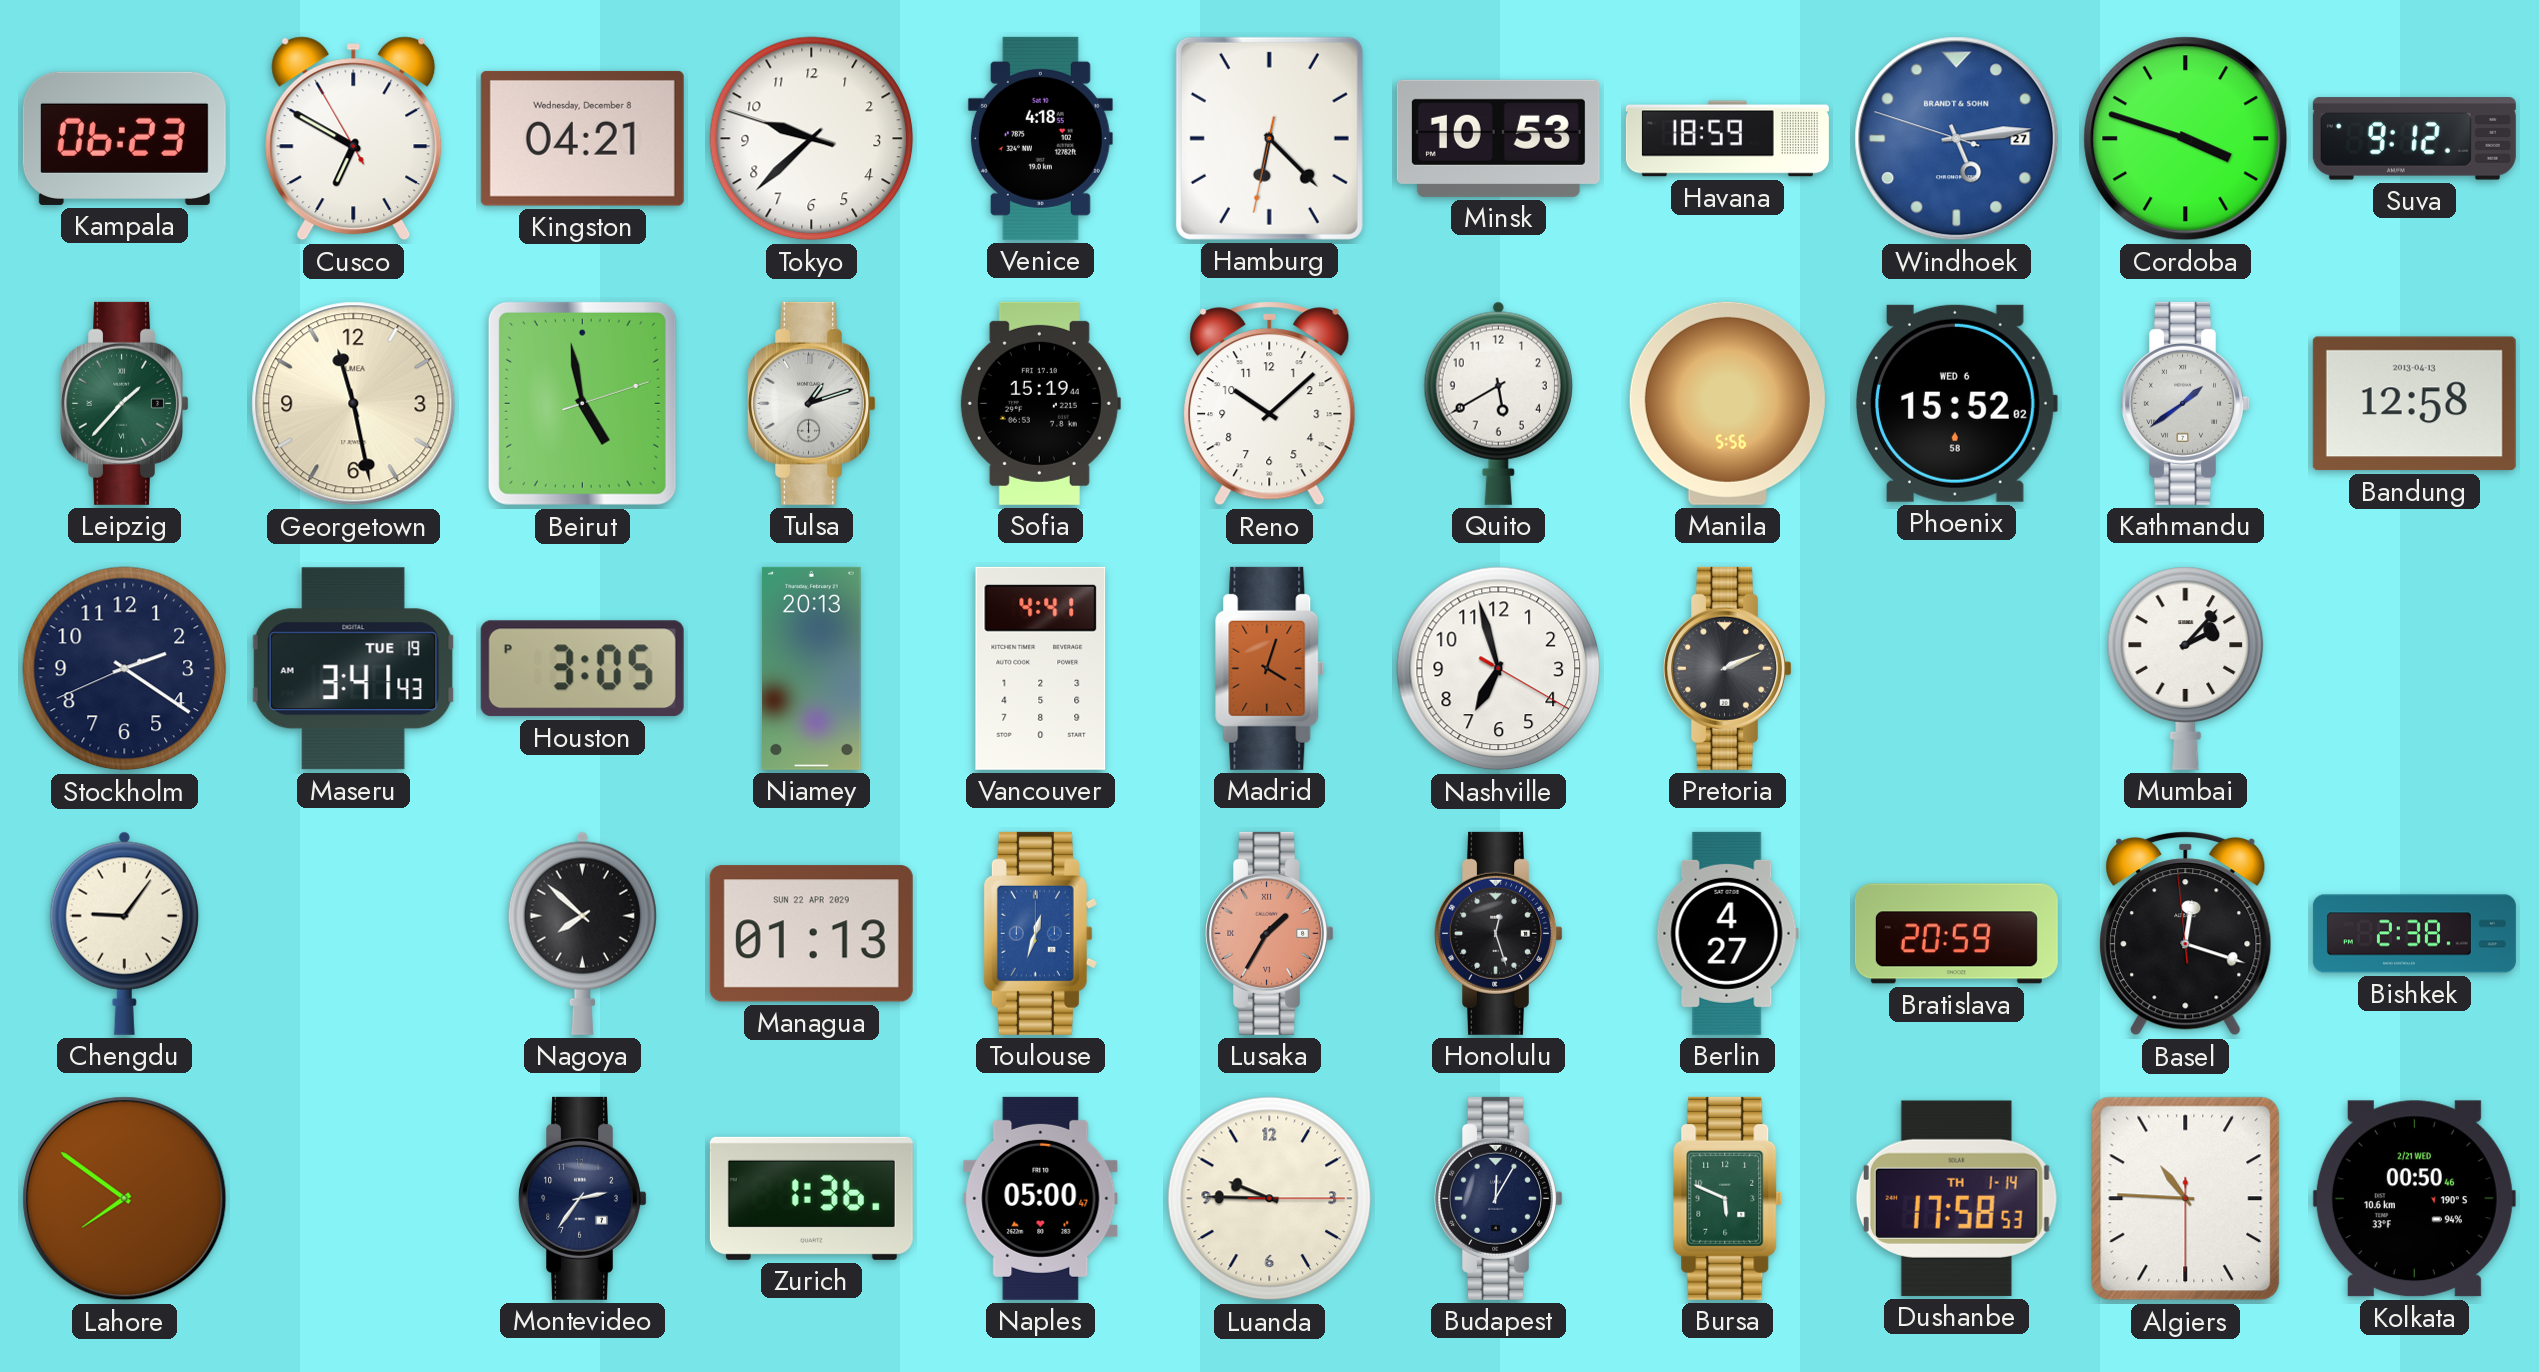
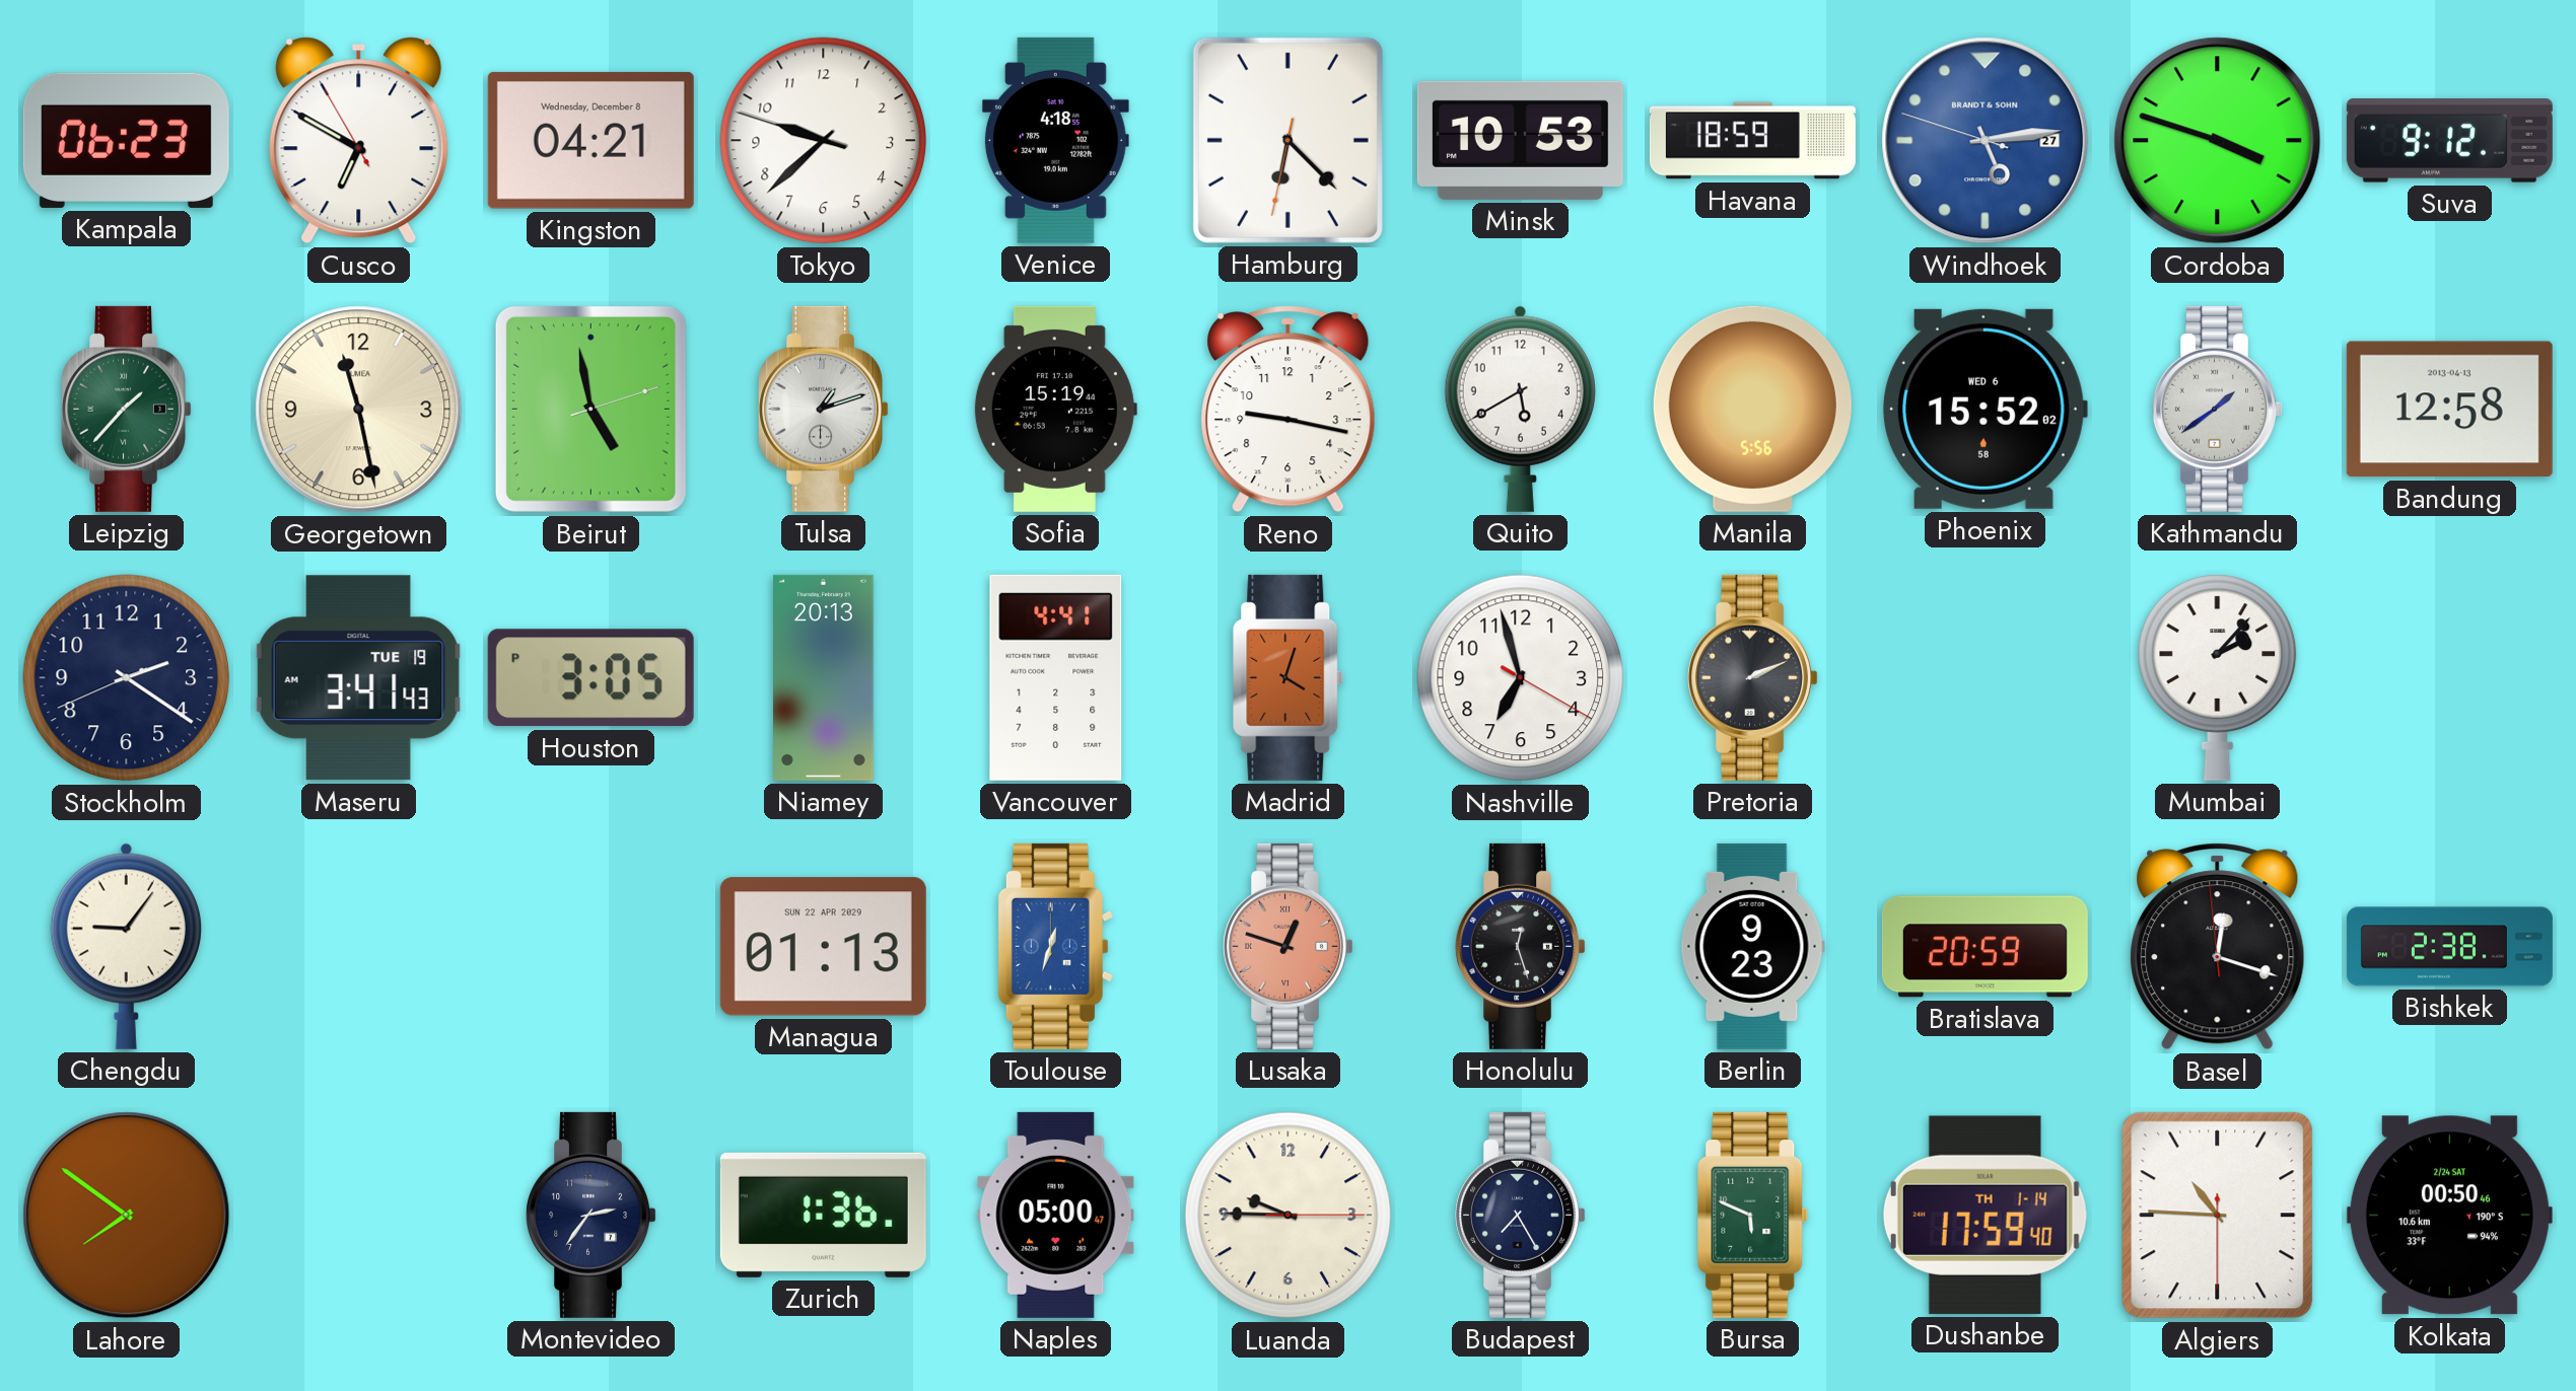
Reno: 10:08 -> 9:17
Nagoya: 7:52 -> none
Lusaka: 1:35 -> 12:48
Berlin: 4:27 -> 9:23
Budapest: 12:05 -> 7:25
Dushanbe: 17:58 -> 17:59
Kolkata date: 2/21 WED -> 2/24 SAT
